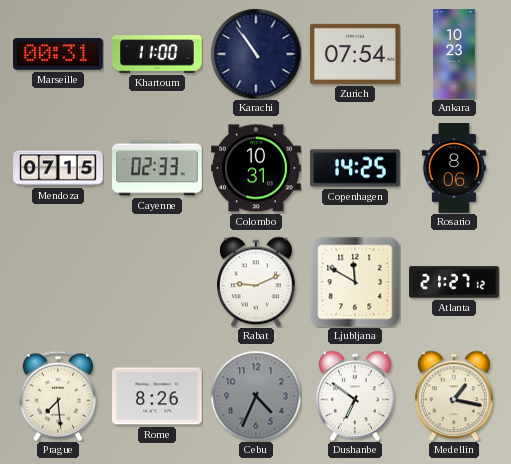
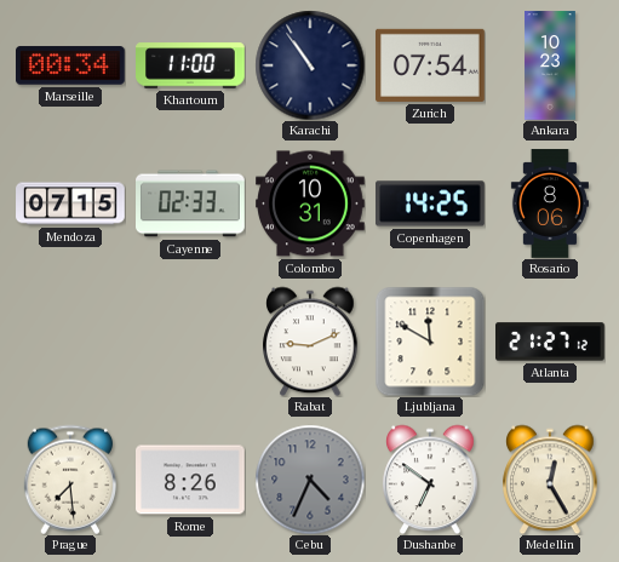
Marseille: 00:31 -> 00:34
Medellin: 1:17 -> 12:25
